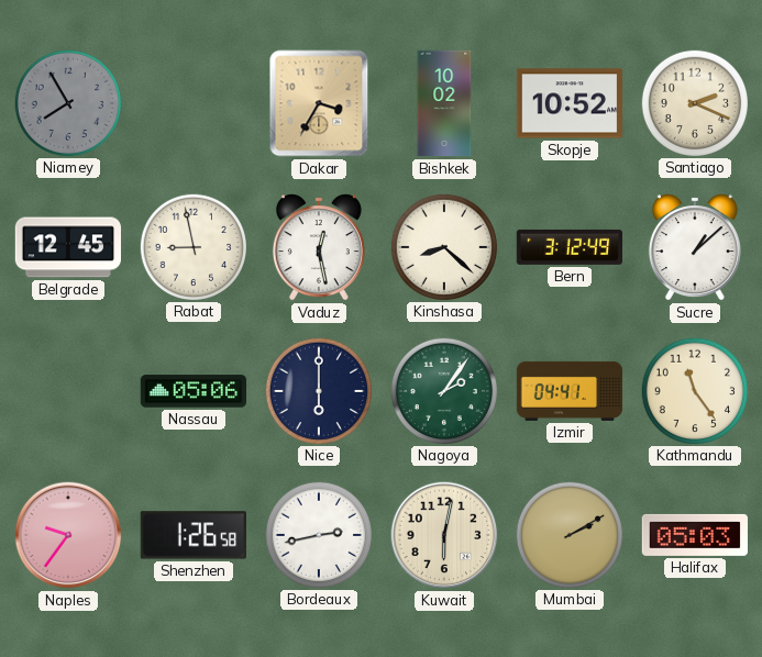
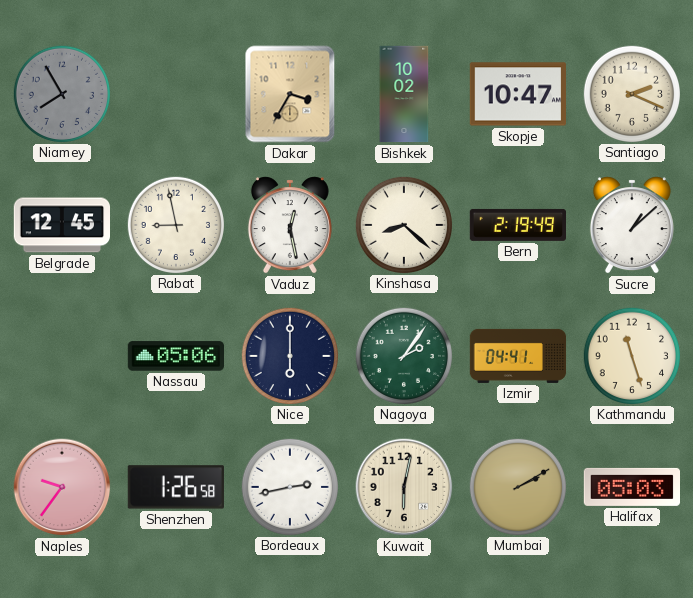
Skopje: 10:52 -> 10:47
Bern: 3:12 -> 2:19
Kathmandu: 11:24 -> 11:27
